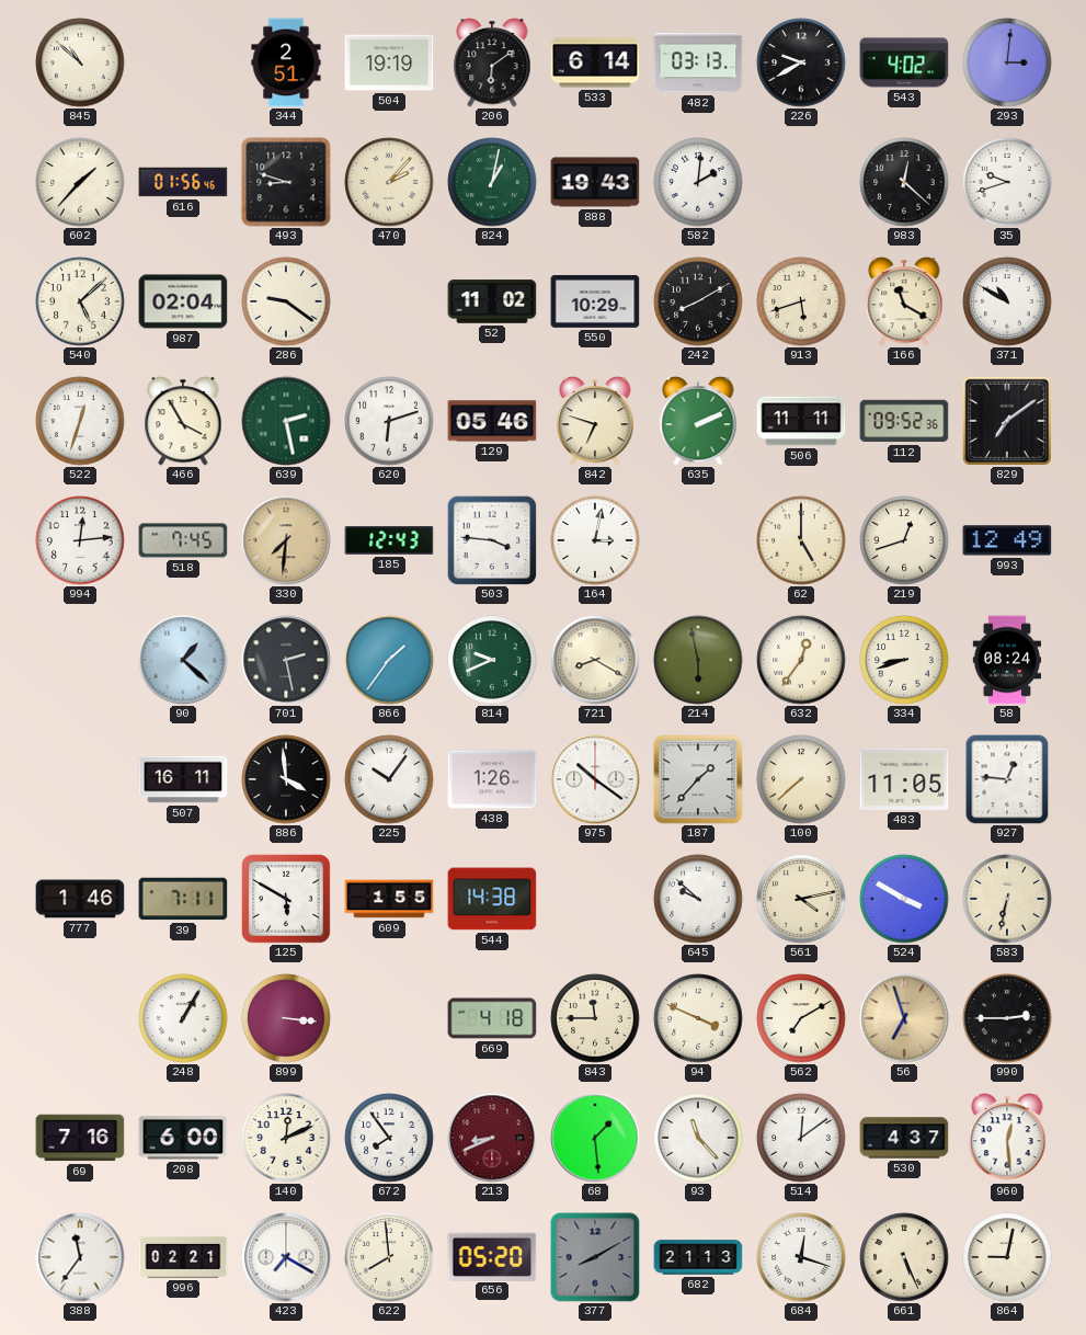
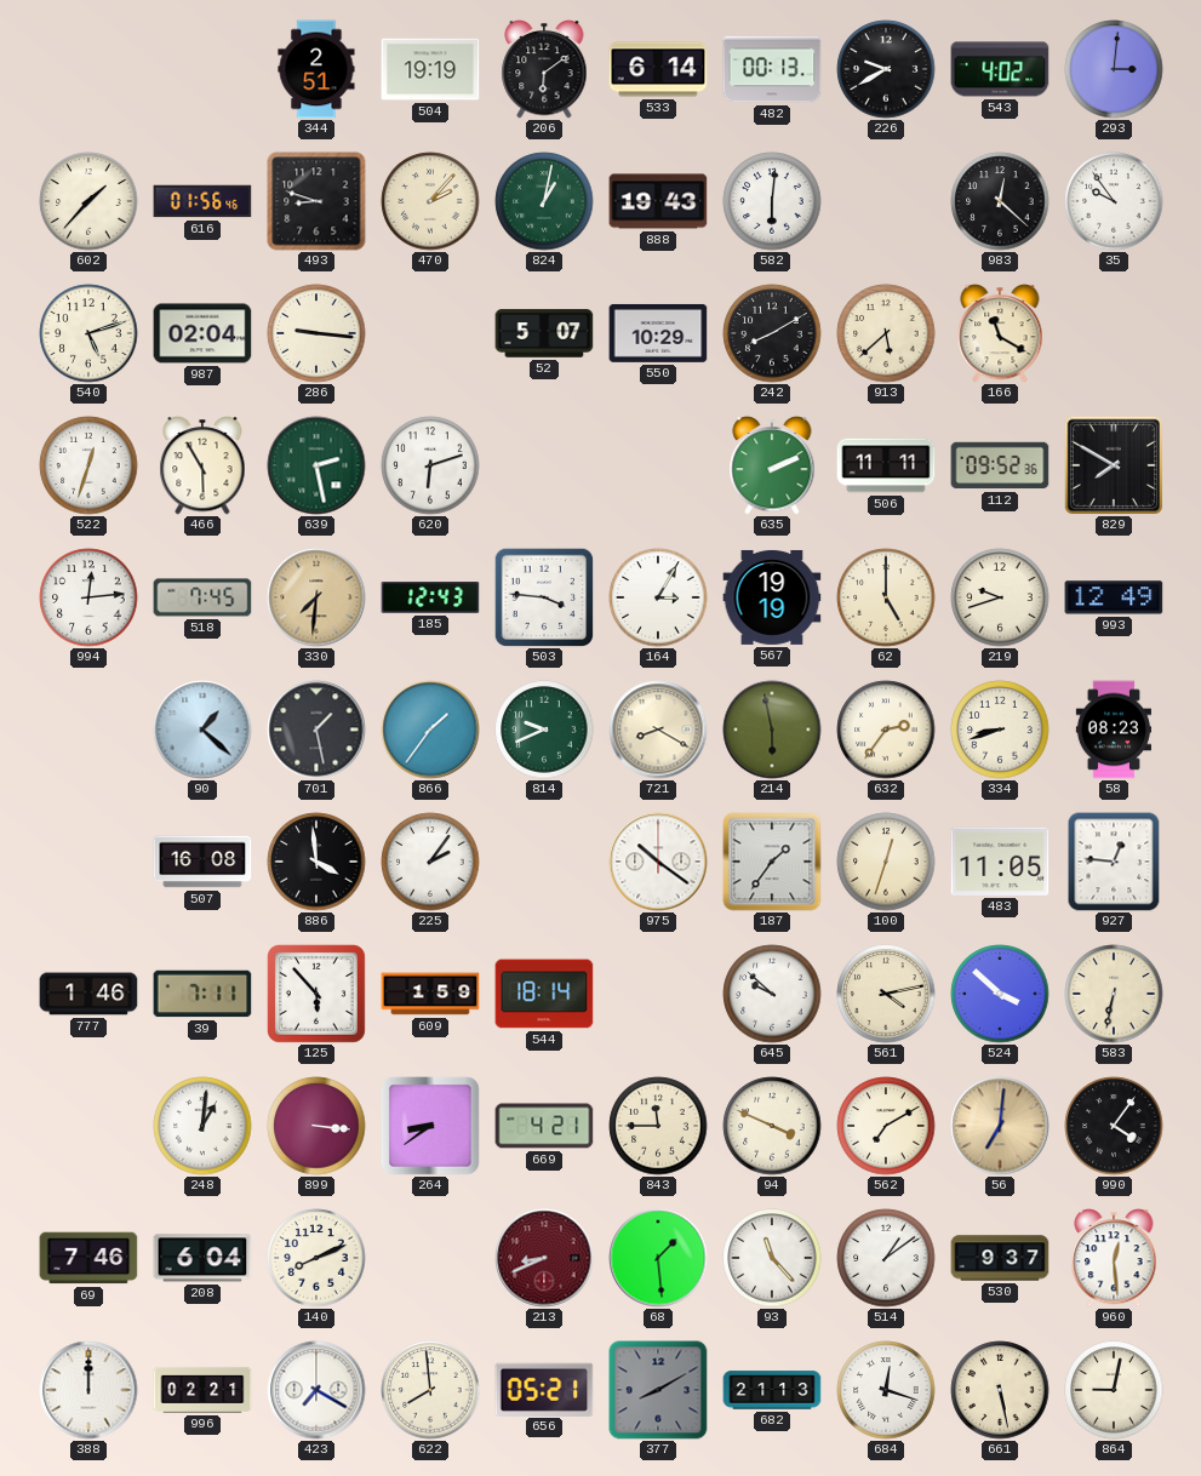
845: 10:52 -> none
482: 03:13 -> 00:13
582: 2:01 -> 6:01
35: 9:42 -> 9:54
540: 5:08 -> 5:12
286: 9:21 -> 9:16
52: 11:02 -> 5:07
913: 5:42 -> 5:38
371: 10:50 -> none
466: 3:55 -> 5:55
129: 05:46 -> none
842: 6:48 -> none
829: 7:09 -> 7:50
164: 3:02 -> 3:05
567: none -> 19:19
219: 12:42 -> 9:42
701: 2:28 -> 1:28
632: 12:36 -> 2:36
58: 08:24 -> 08:23
507: 16:11 -> 16:08
225: 10:06 -> 2:06
438: 1:26 -> none
187: 1:37 -> 1:36
100: 7:38 -> 12:33
125: 5:50 -> 5:53
609: 1:55 -> 1:59
544: 14:38 -> 18:14
524: 3:50 -> 3:52
248: 1:05 -> 1:01
264: none -> 8:39
669: 4:18 -> 4:21
56: 6:57 -> 7:01
990: 2:45 -> 4:06
69: 7:16 -> 7:46
208: 6:00 -> 6:04
140: 12:11 -> 8:11
672: 7:54 -> none
514: 12:09 -> 1:09
530: 4:37 -> 9:37
388: 11:36 -> 12:00
656: 05:20 -> 05:21
661: 5:26 -> 5:28
